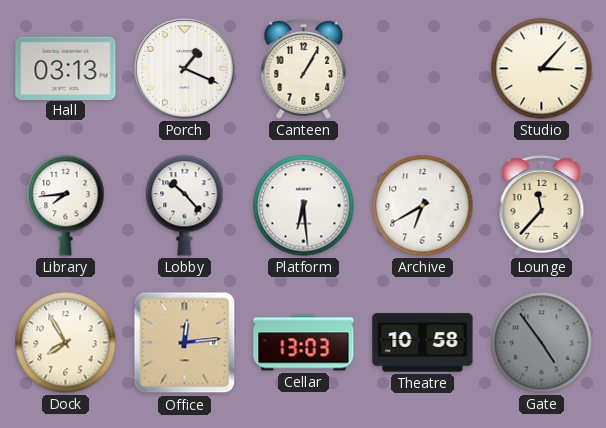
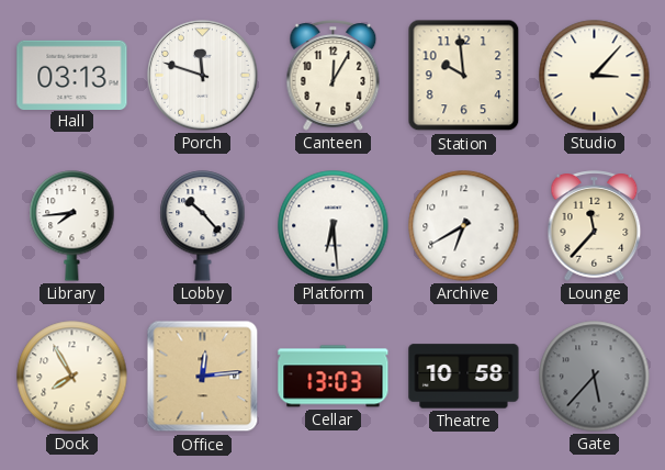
Porch: 1:19 -> 11:48
Canteen: 1:05 -> 12:05
Station: none -> 9:59
Gate: 4:54 -> 5:37
